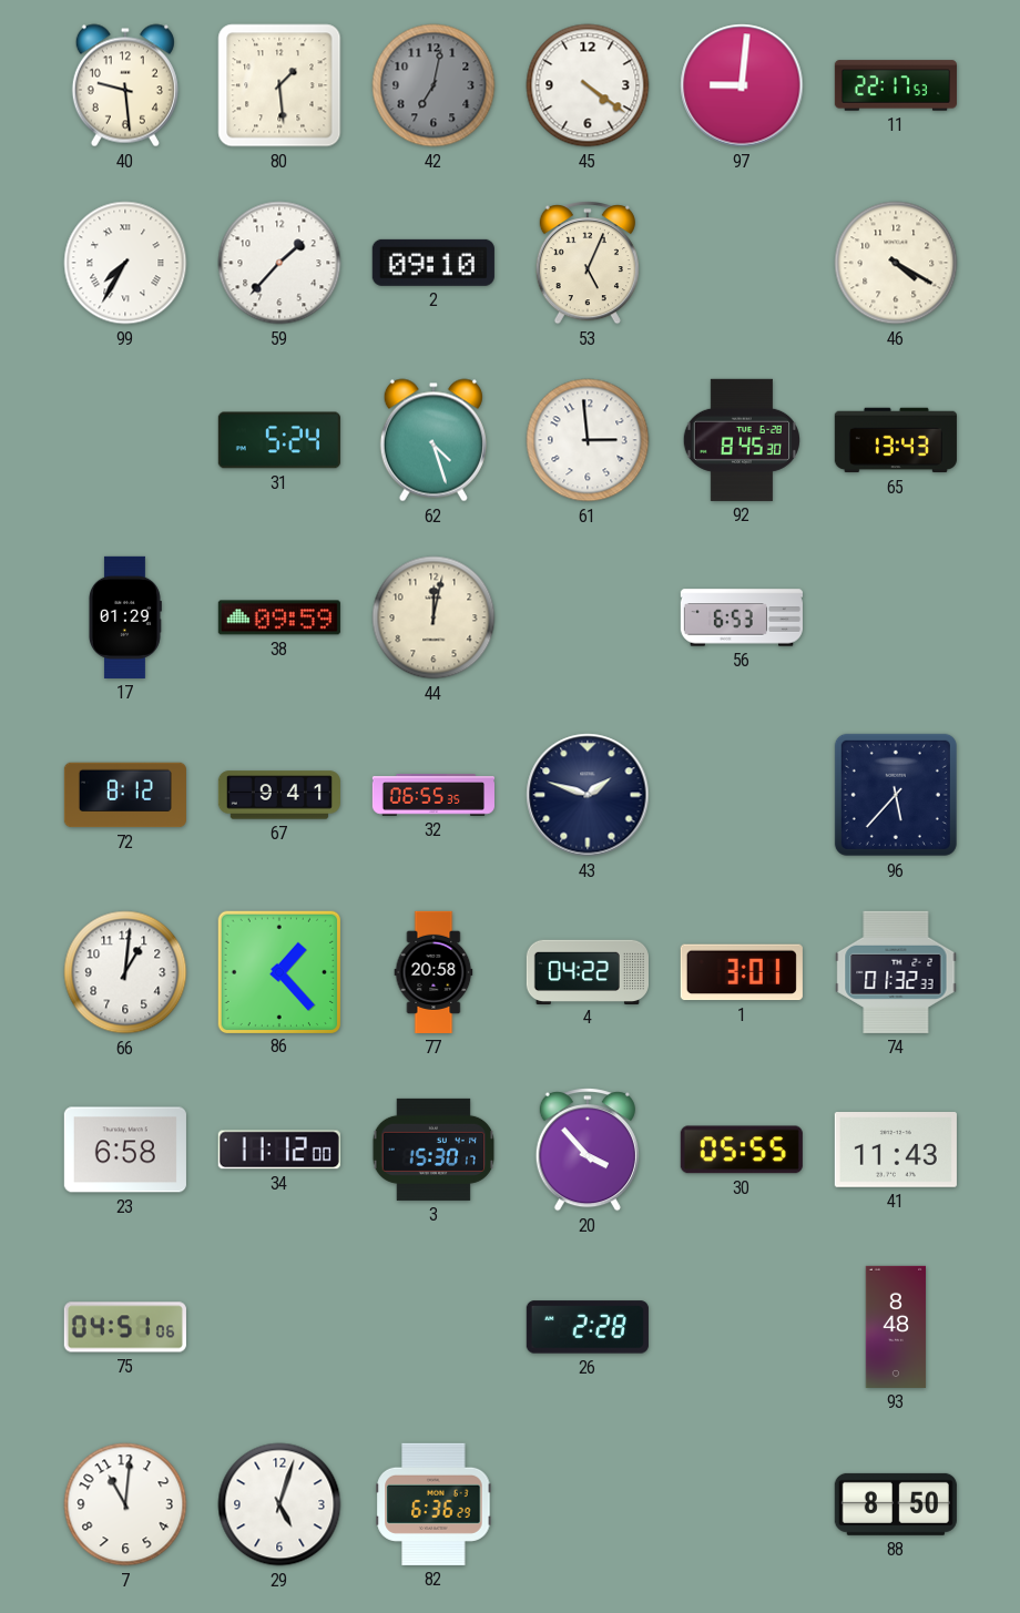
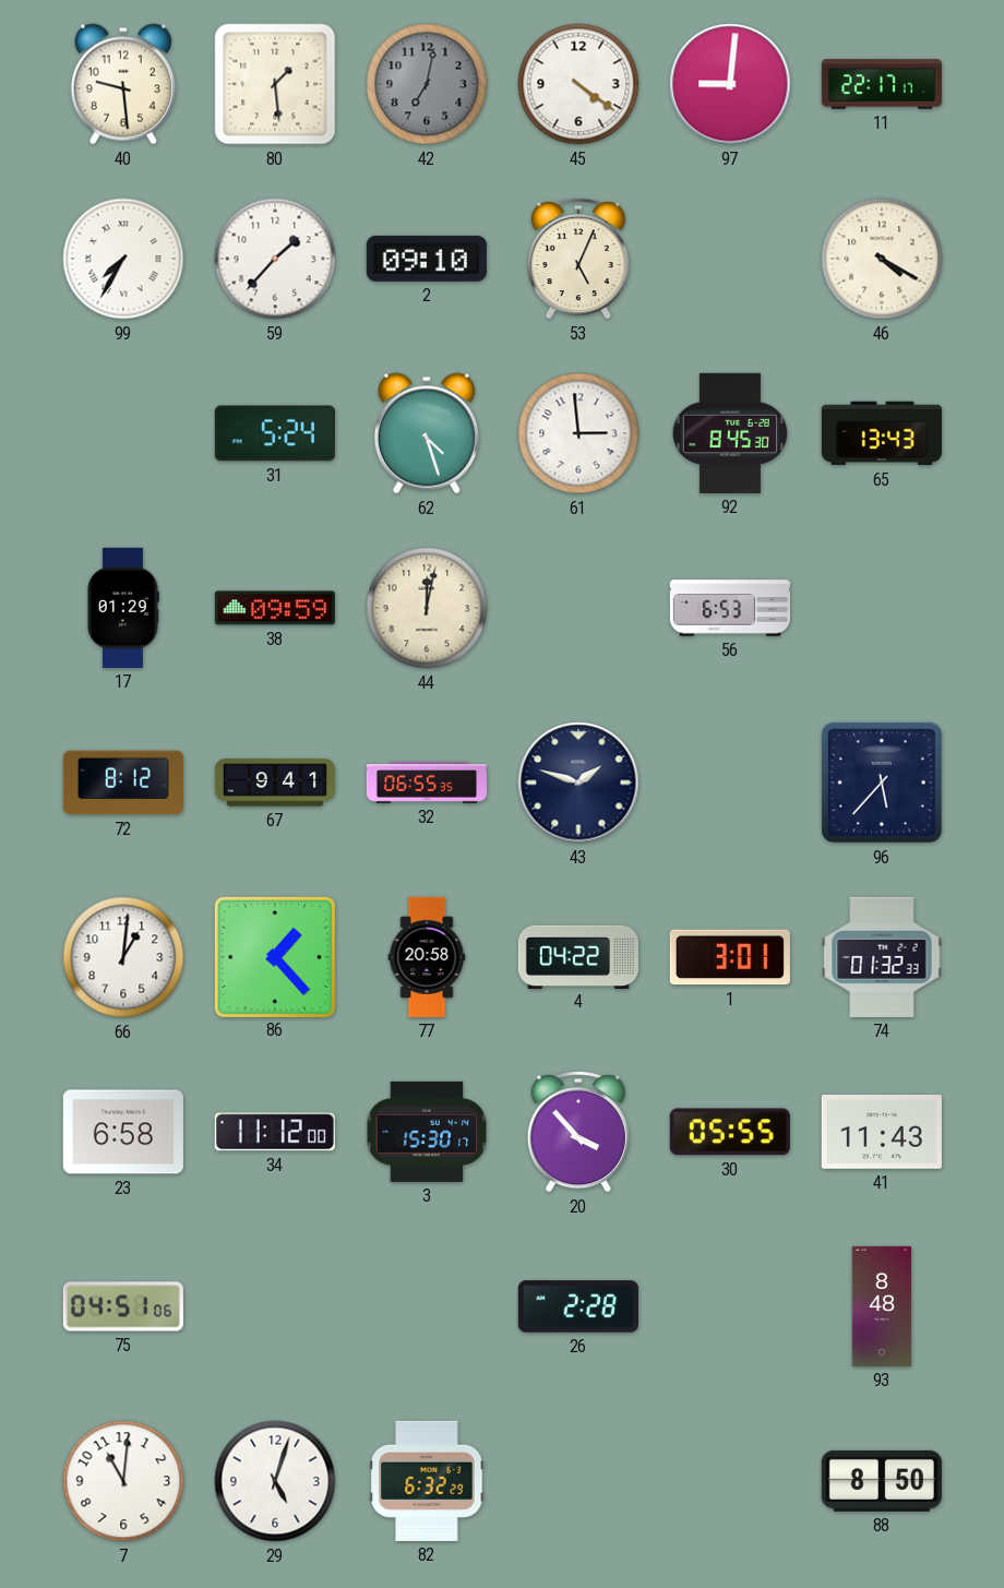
11: 22:17:53 -> 22:17:17
82: 6:36 -> 6:32
